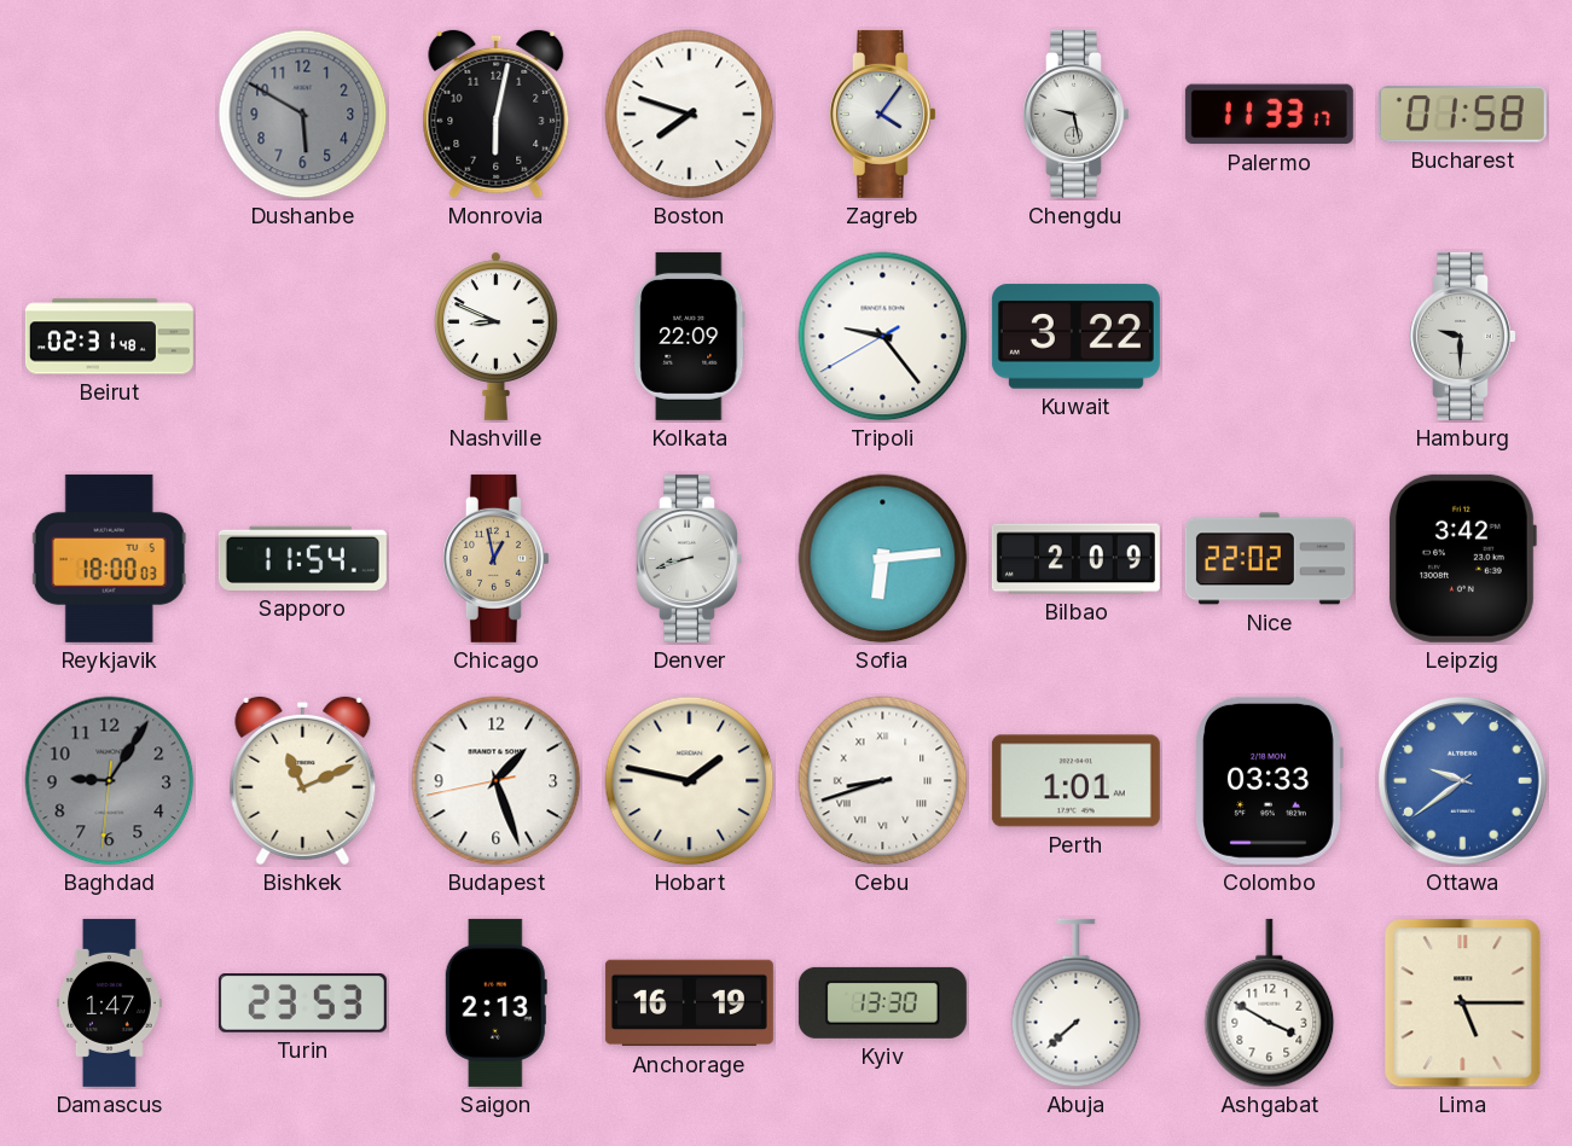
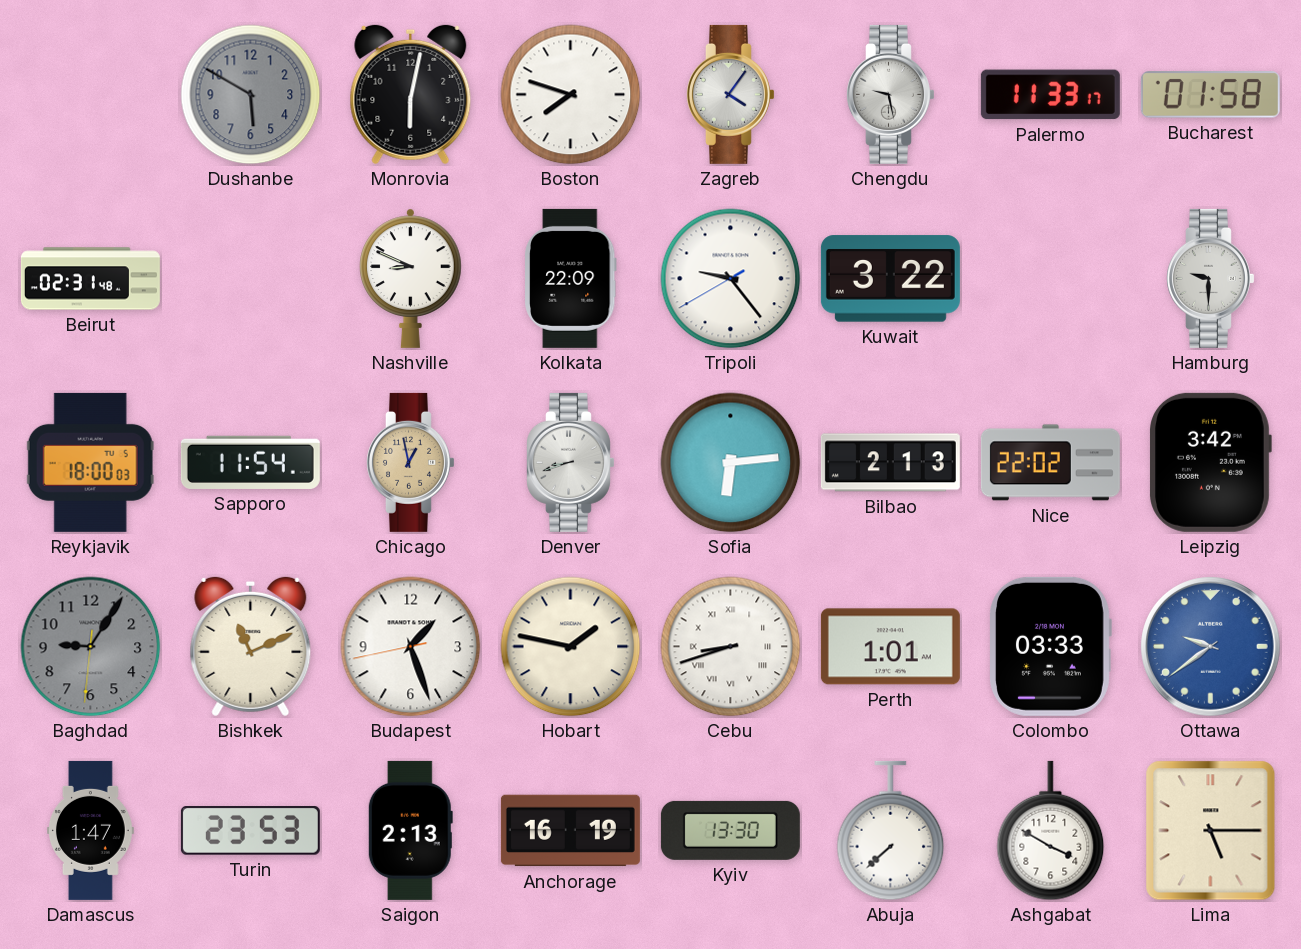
Bilbao: 2:09 -> 2:13
